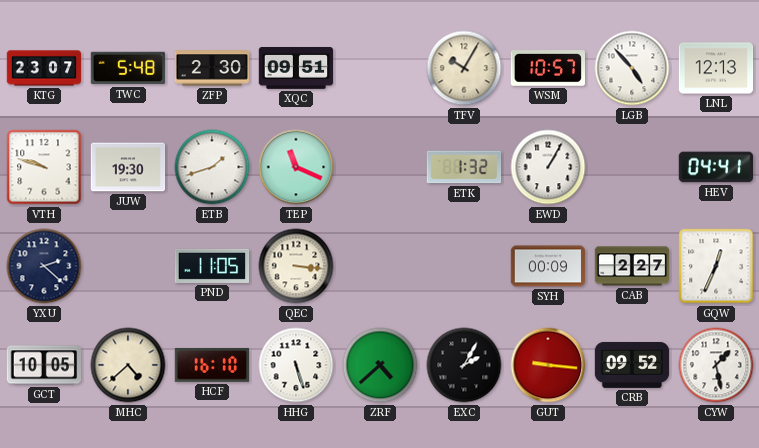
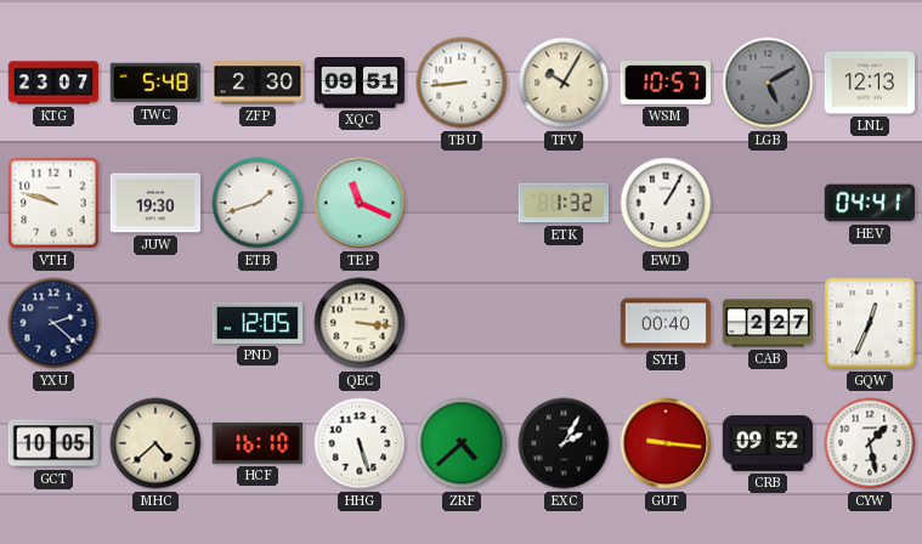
TBU: none -> 8:44
LGB: 4:53 -> 5:10
LGB dial: white -> grey
PND: 11:05 -> 12:05
SYH: 00:09 -> 00:40
